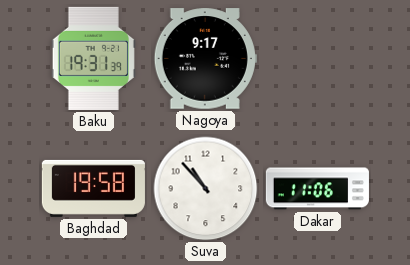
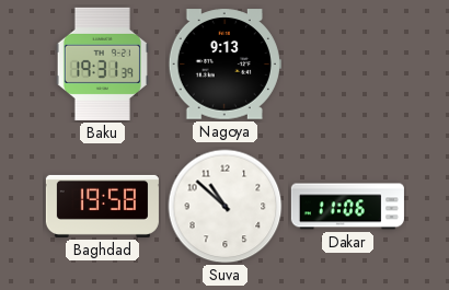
Nagoya: 9:17 -> 9:13
Suva: 10:53 -> 10:52
